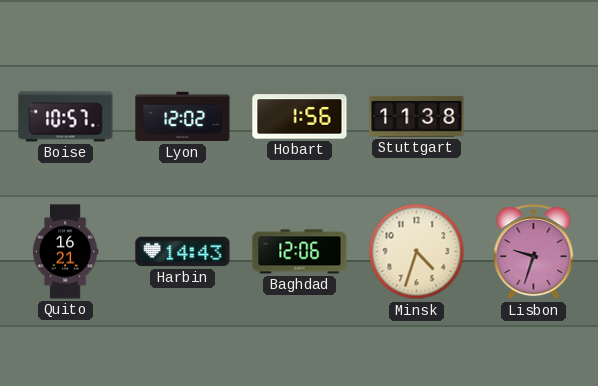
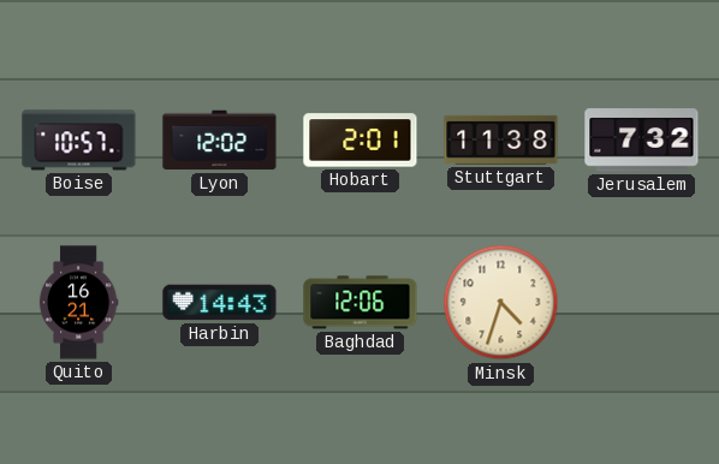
Hobart: 1:56 -> 2:01
Jerusalem: none -> 7:32
Lisbon: 9:33 -> none
